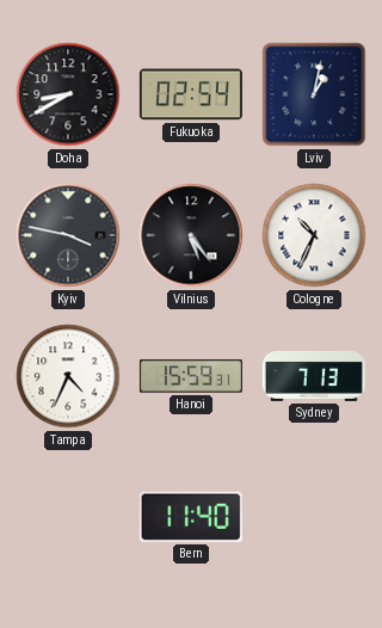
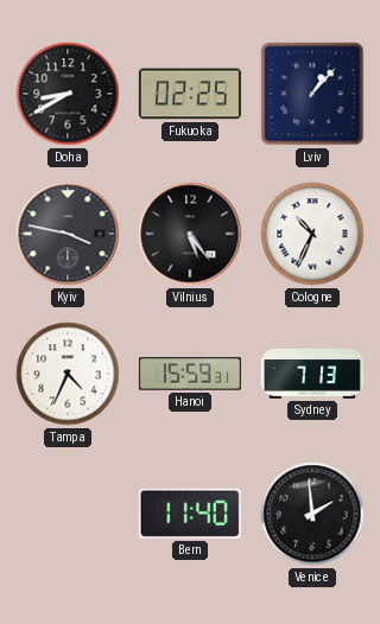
Fukuoka: 02:54 -> 02:25
Lviv: 1:02 -> 1:07
Venice: none -> 1:59
